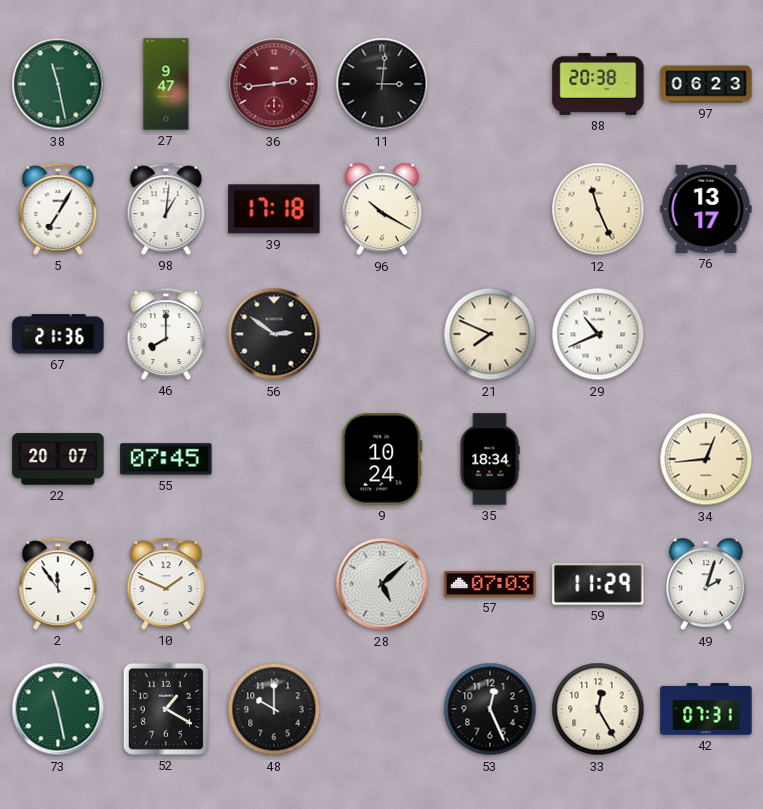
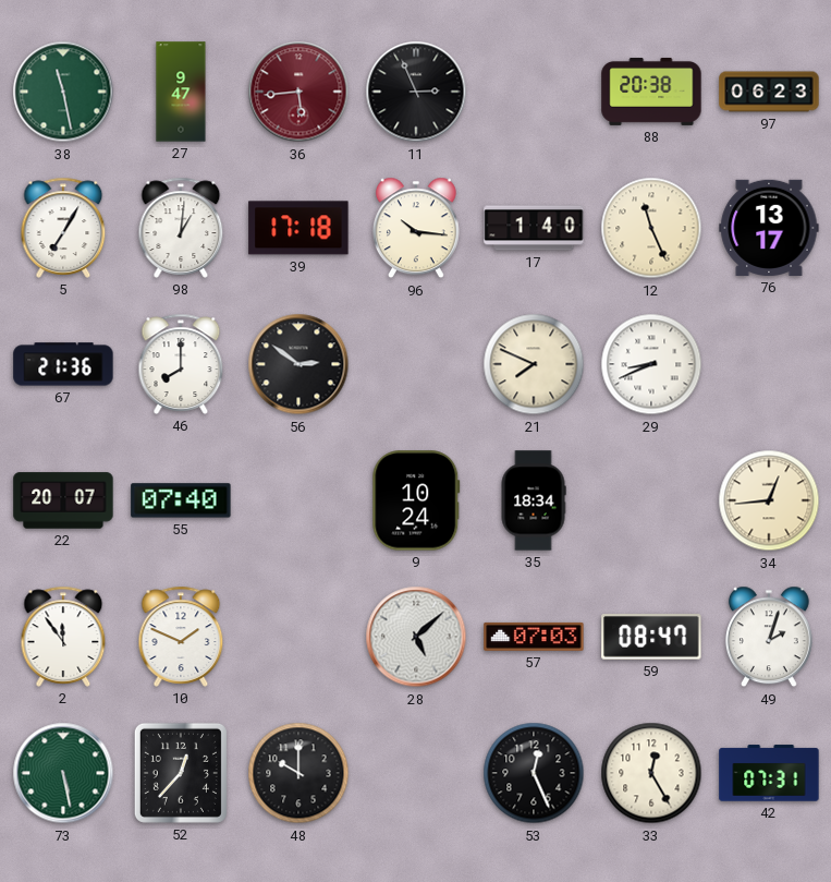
36: 2:44 -> 5:44
11: 3:01 -> 2:56
96: 10:20 -> 10:16
17: none -> 1:40
29: 10:41 -> 8:41
55: 07:45 -> 07:40
59: 11:29 -> 08:47
73: 11:28 -> 5:28
52: 1:20 -> 12:37
